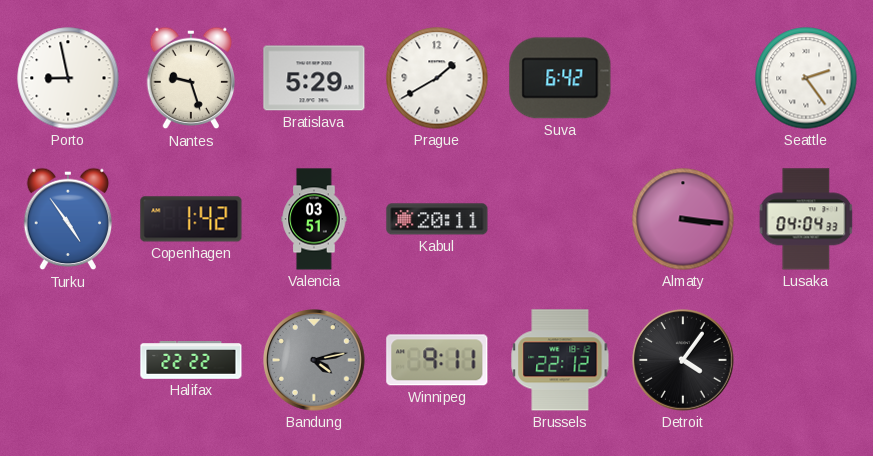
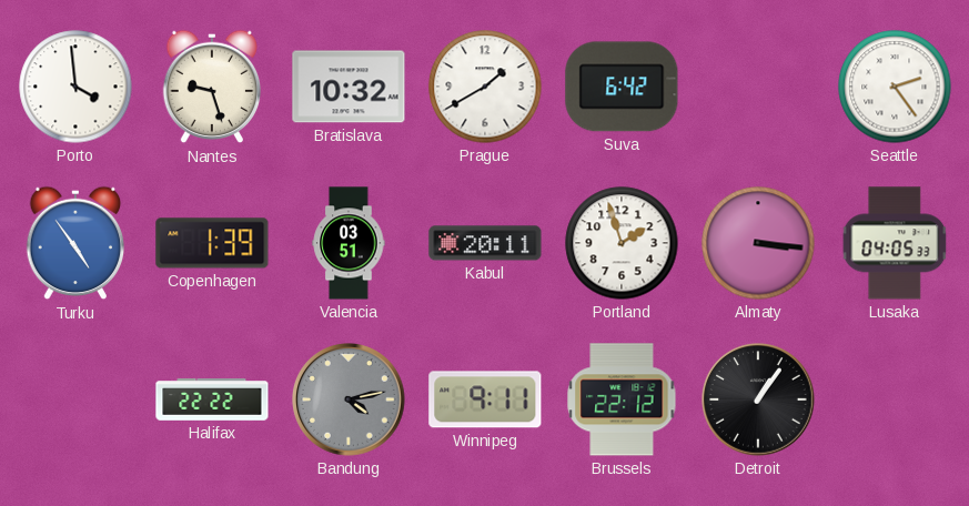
Porto: 8:58 -> 3:59
Bratislava: 5:29 -> 10:32
Copenhagen: 1:42 -> 1:39
Portland: none -> 1:57
Lusaka: 04:04 -> 04:05
Detroit: 4:06 -> 1:06
